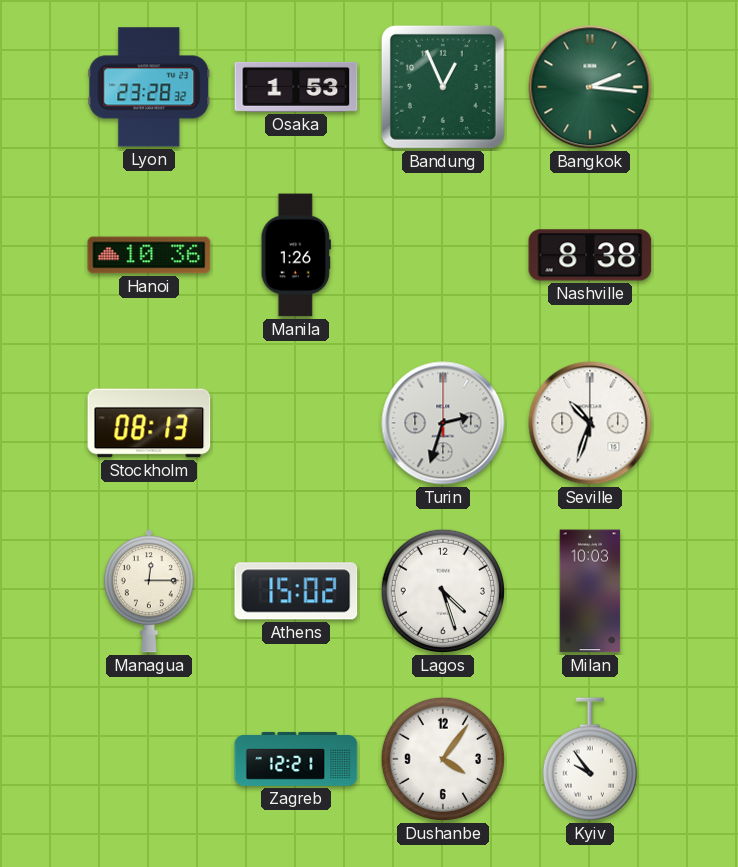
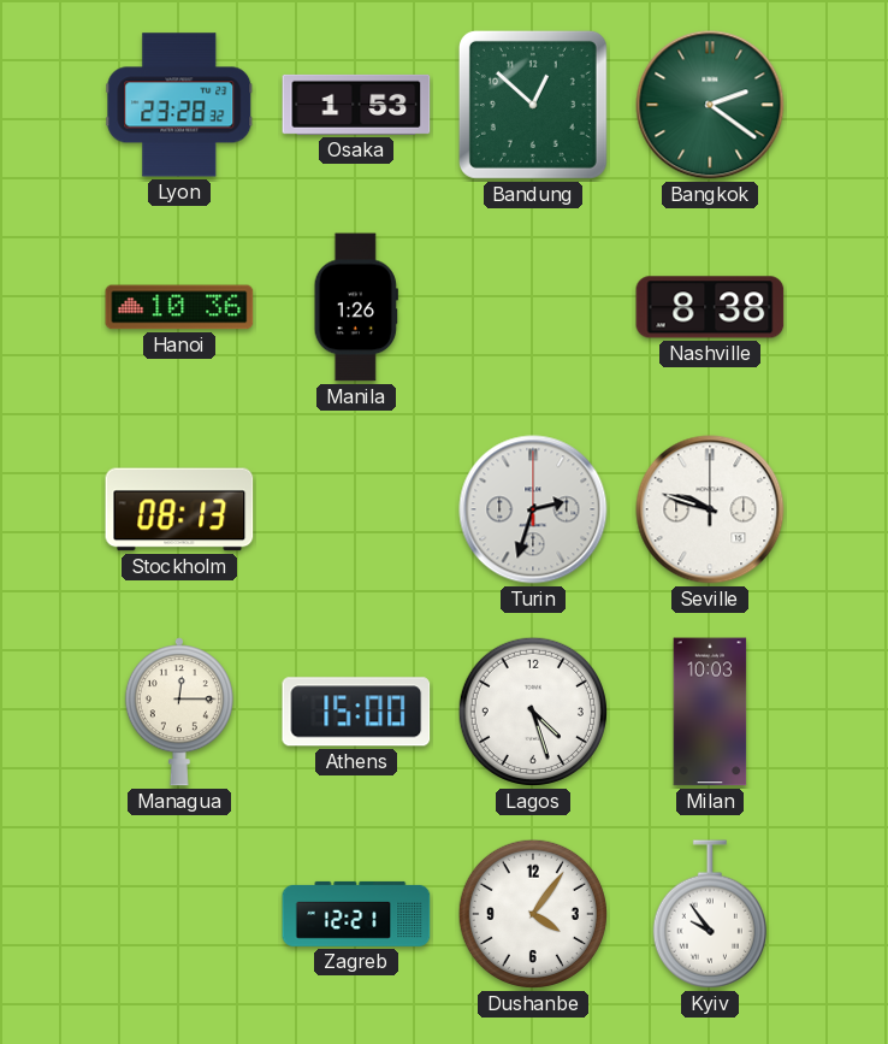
Bandung: 12:56 -> 12:52
Bangkok: 2:16 -> 2:21
Seville: 10:33 -> 9:48
Athens: 15:02 -> 15:00
